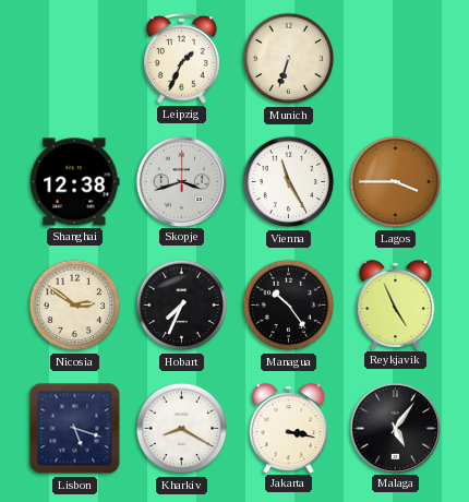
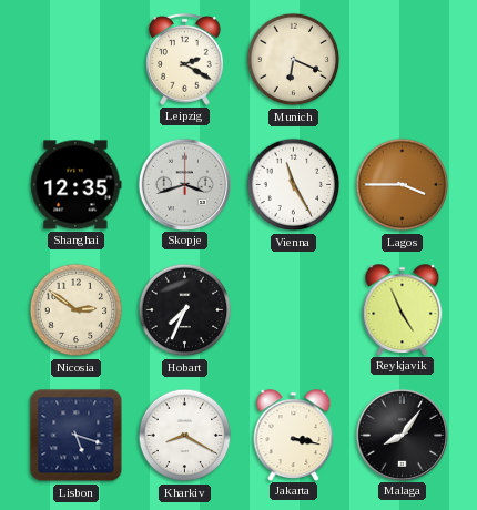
Leipzig: 1:34 -> 2:20
Munich: 6:33 -> 6:19
Shanghai: 12:38 -> 12:35
Managua: 10:24 -> none
Malaga: 5:06 -> 8:06
